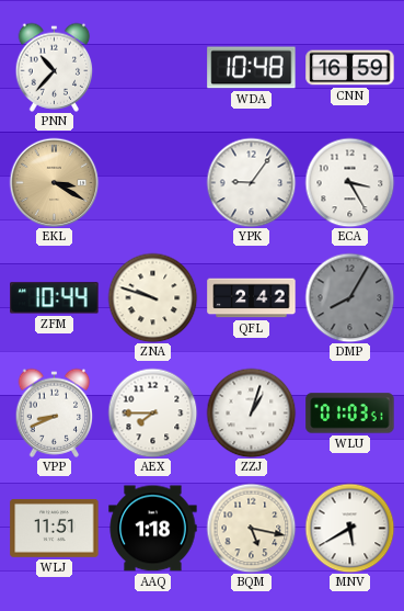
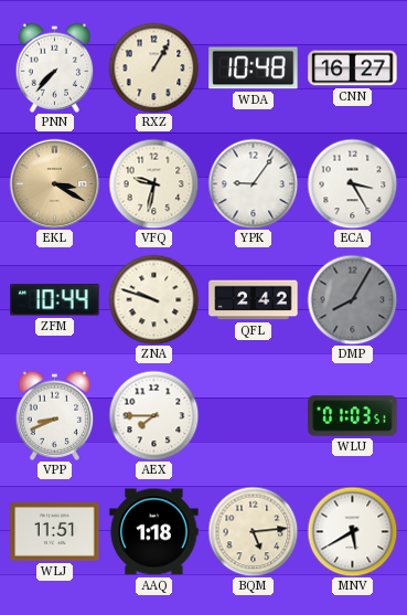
PNN: 10:37 -> 7:37
RXZ: none -> 1:05
CNN: 16:59 -> 16:27
VFQ: none -> 9:32
ZZJ: 1:03 -> none
BQM: 5:17 -> 5:14
